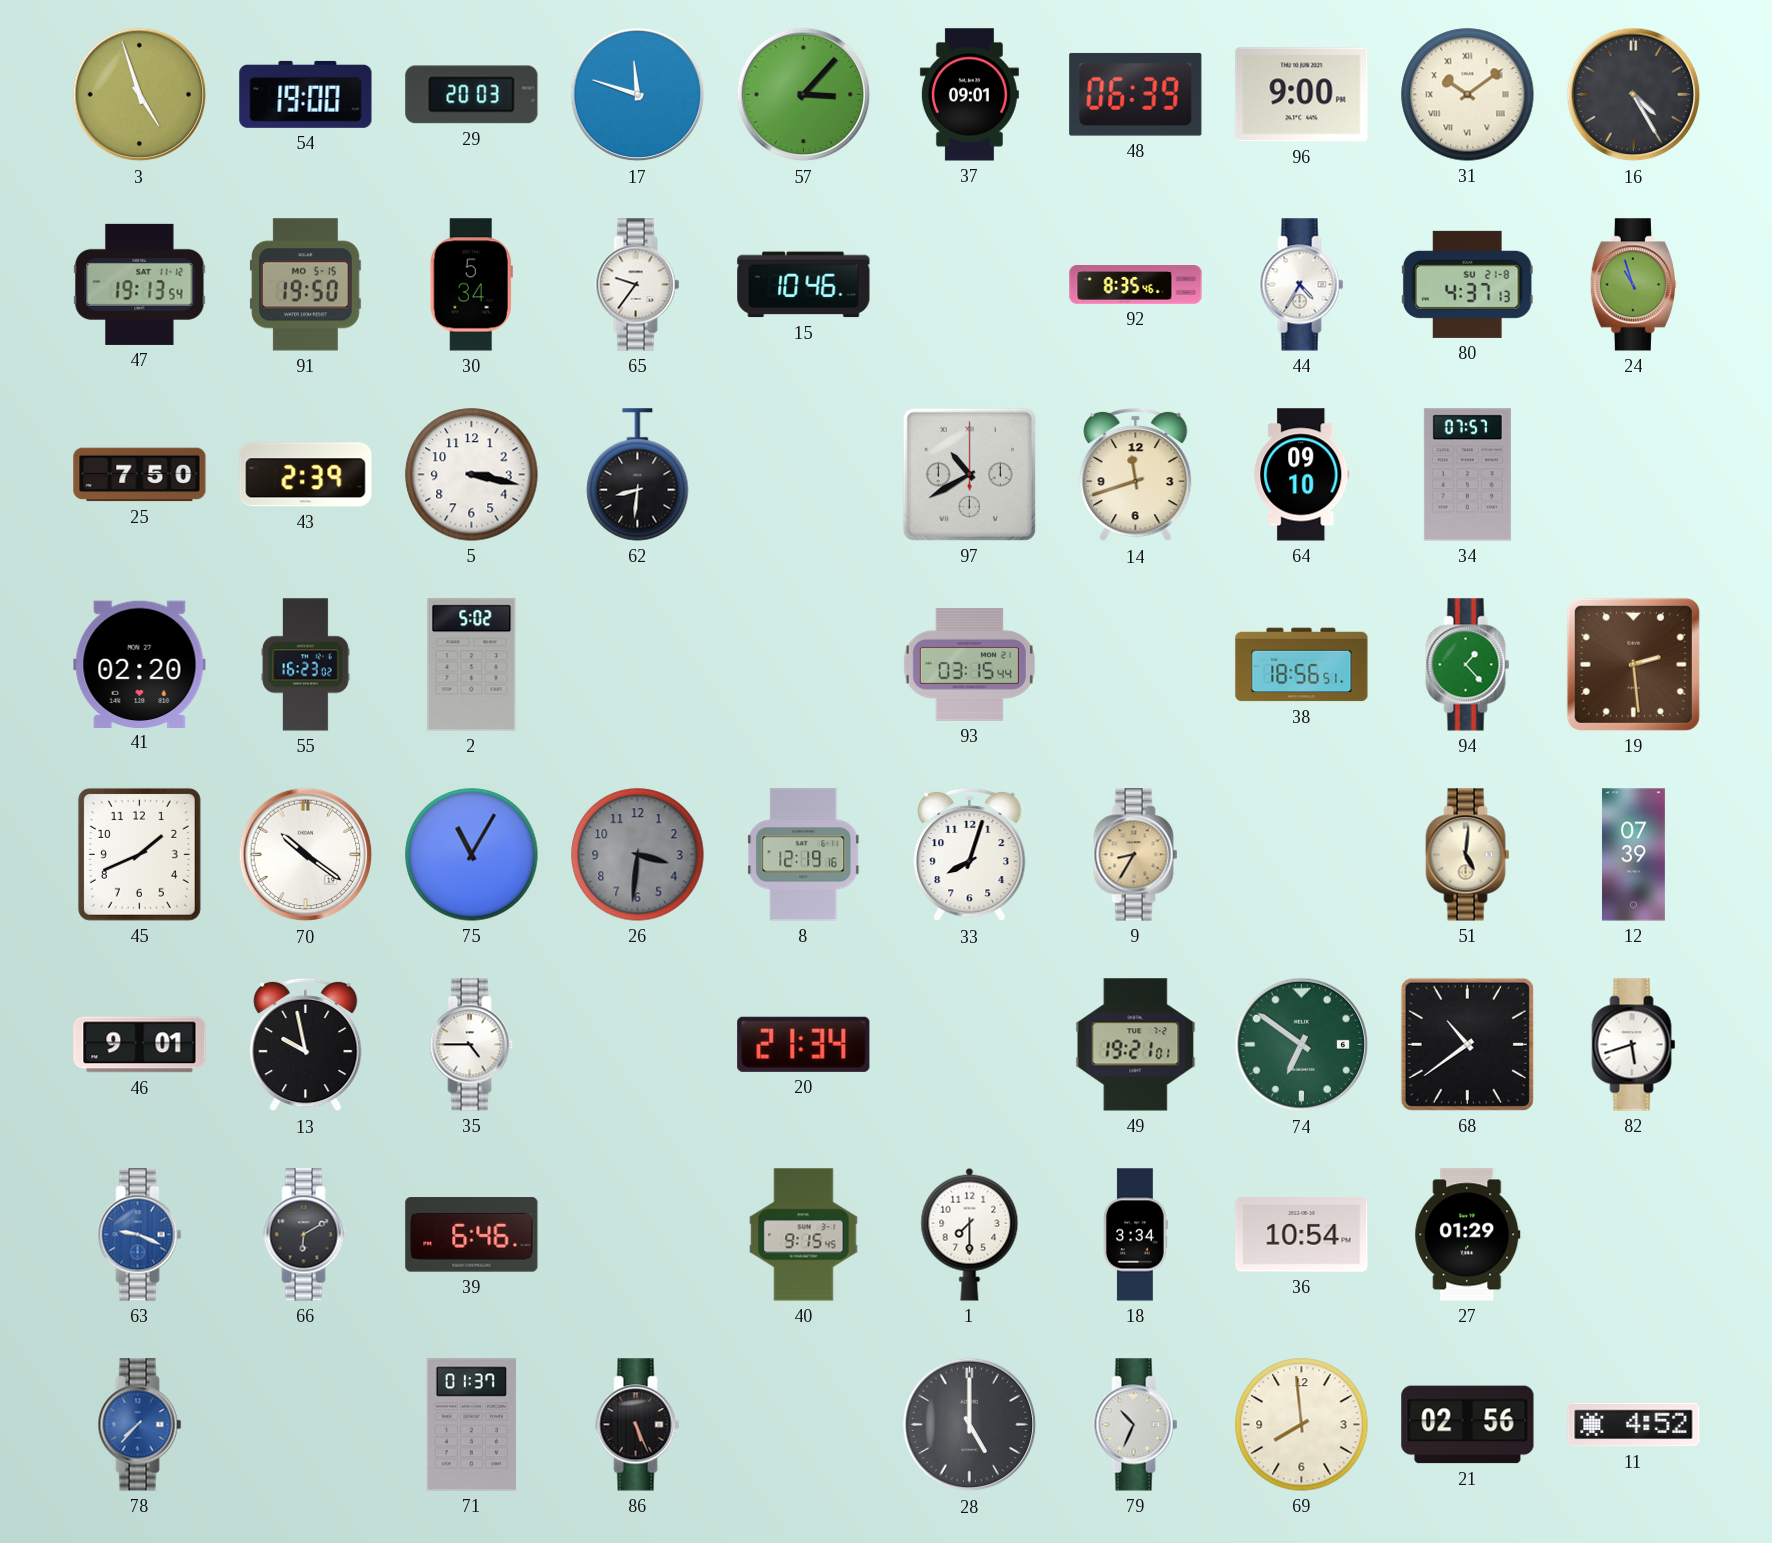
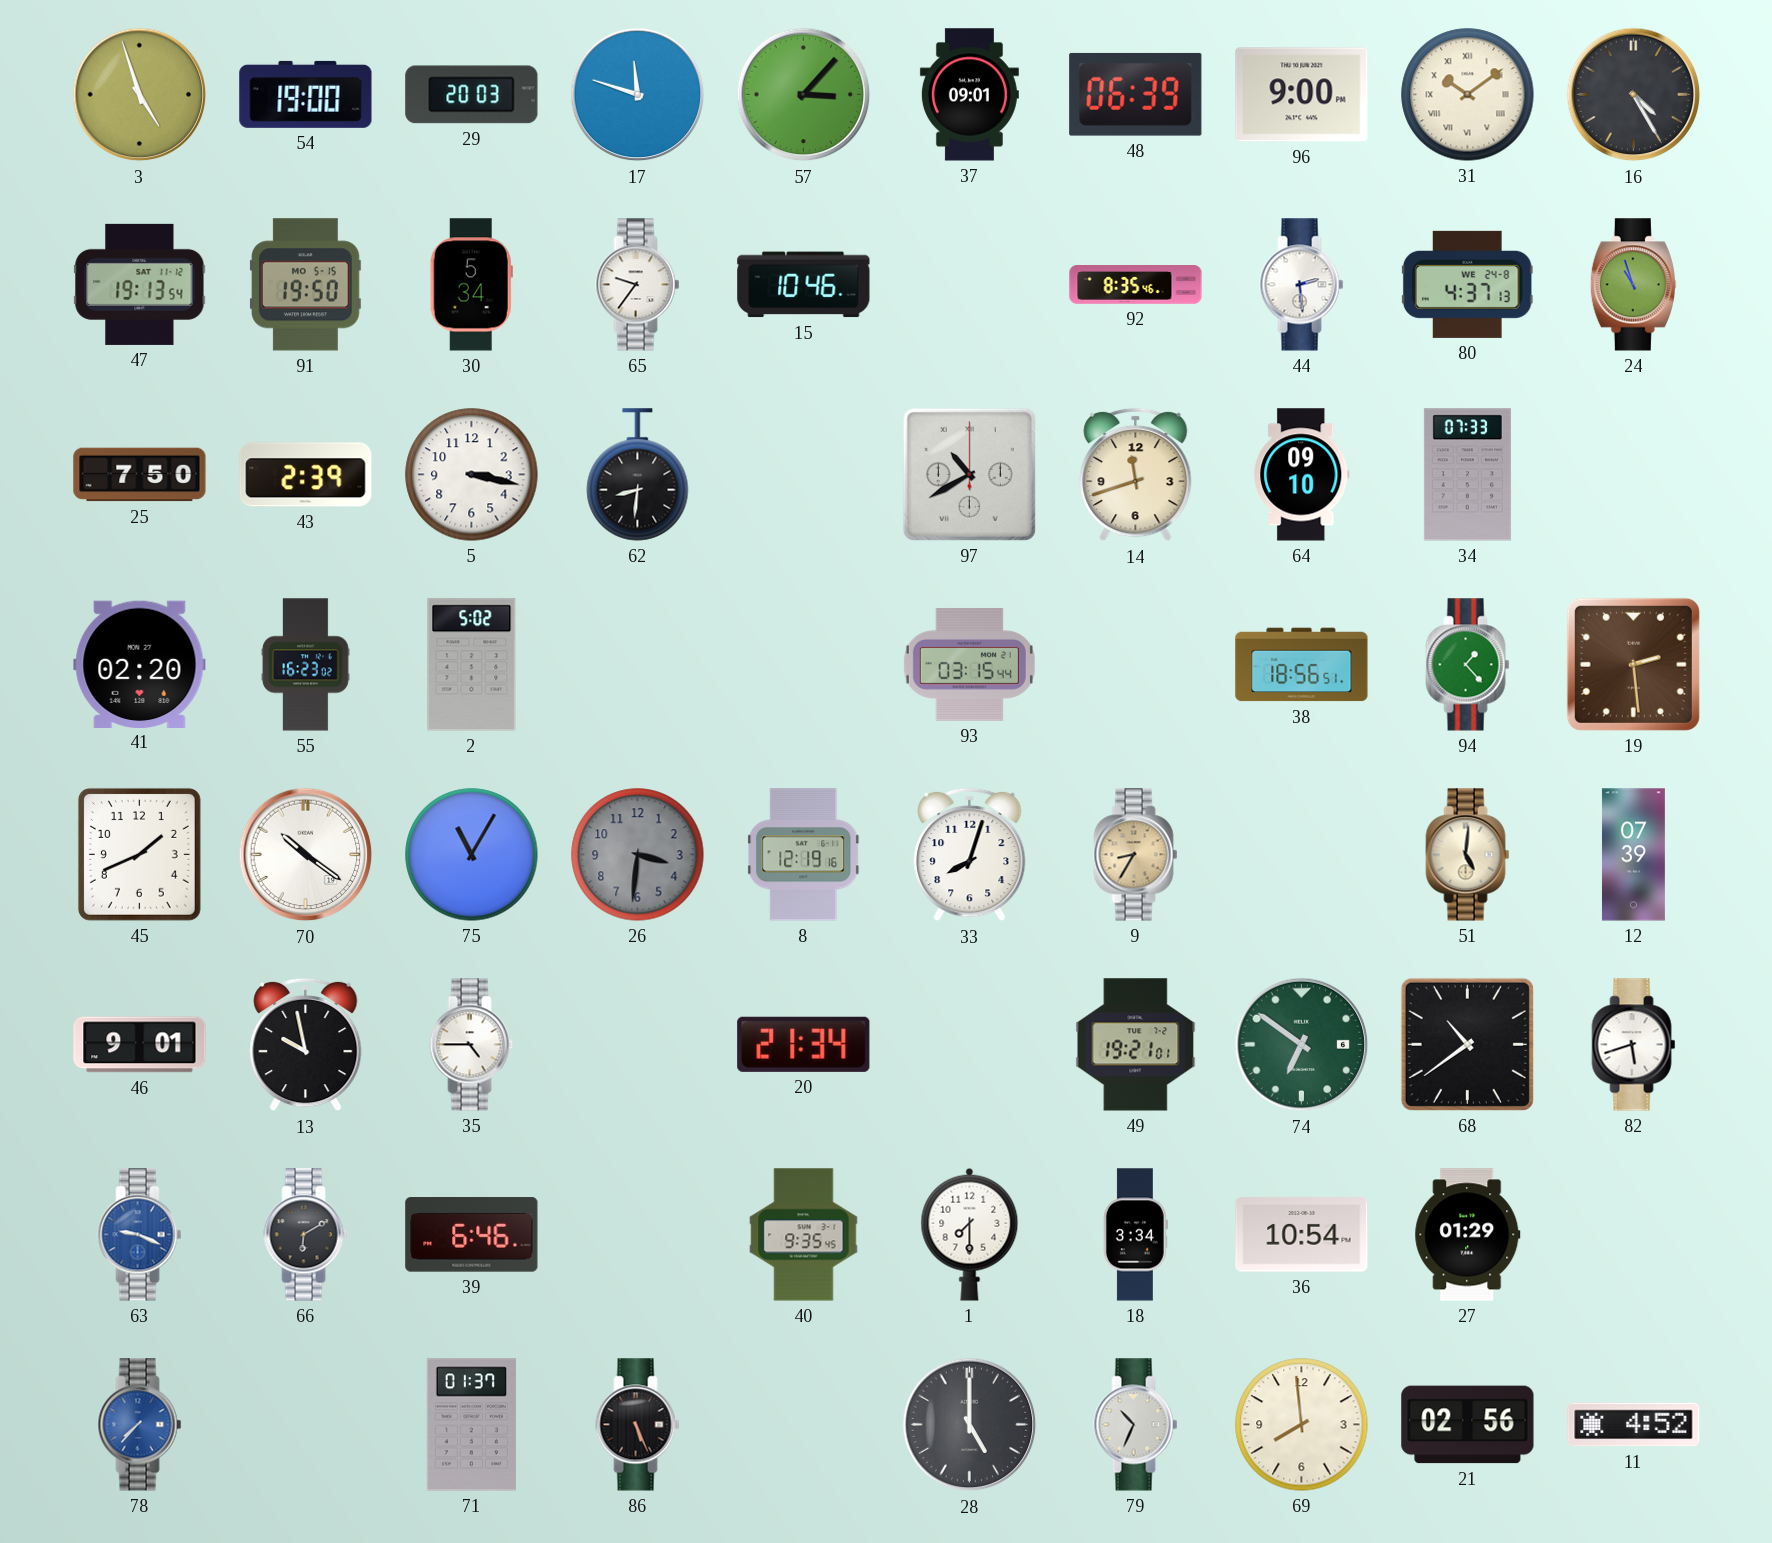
44: 4:35 -> 2:29
80 date: SU 21-8 -> WE 24-8
34: 07:57 -> 07:33
40: 9:15 -> 9:35
